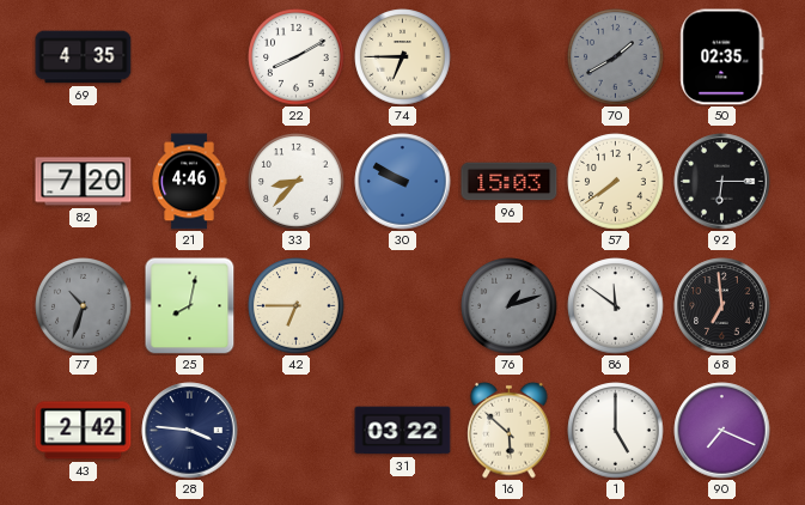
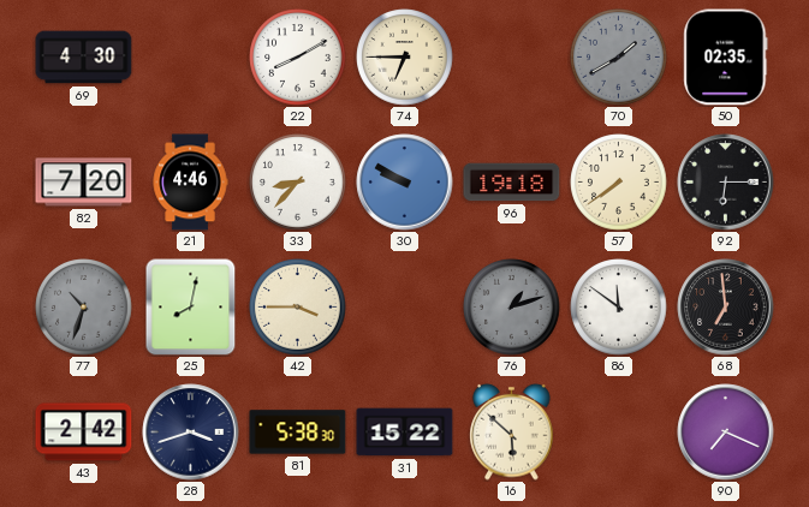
69: 4:35 -> 4:30
96: 15:03 -> 19:18
42: 6:45 -> 3:45
28: 3:46 -> 3:42
81: none -> 5:38
31: 03:22 -> 15:22
1: 5:00 -> none
